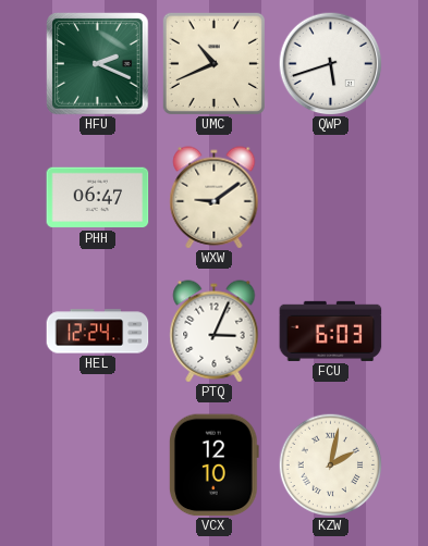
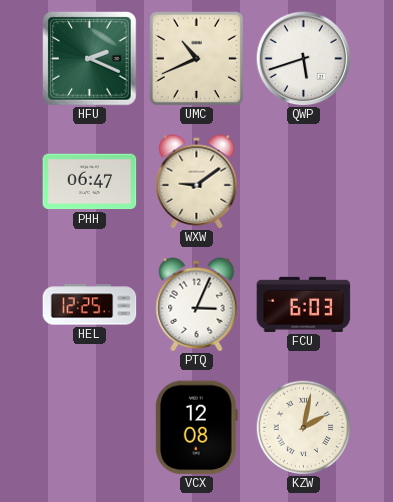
HEL: 12:24 -> 12:25
VCX: 12:10 -> 12:08
